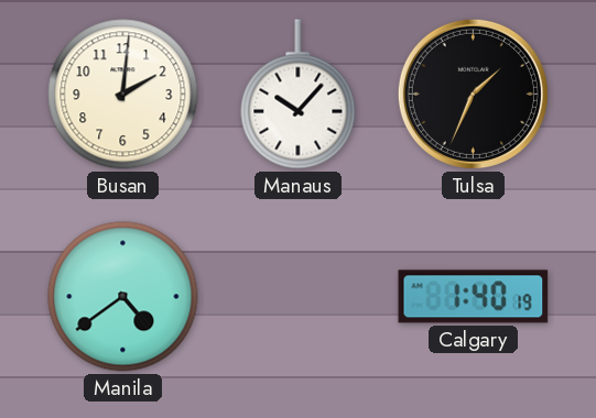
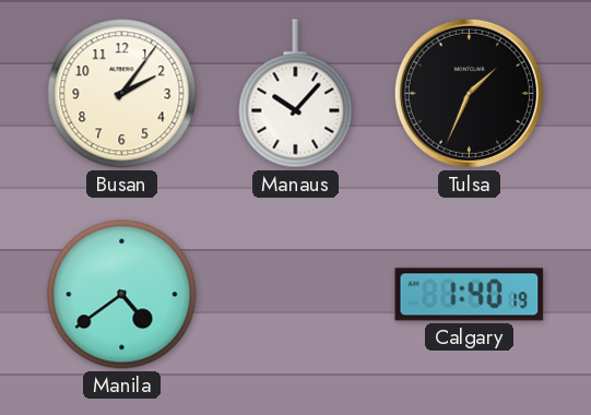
Busan: 2:01 -> 2:06
